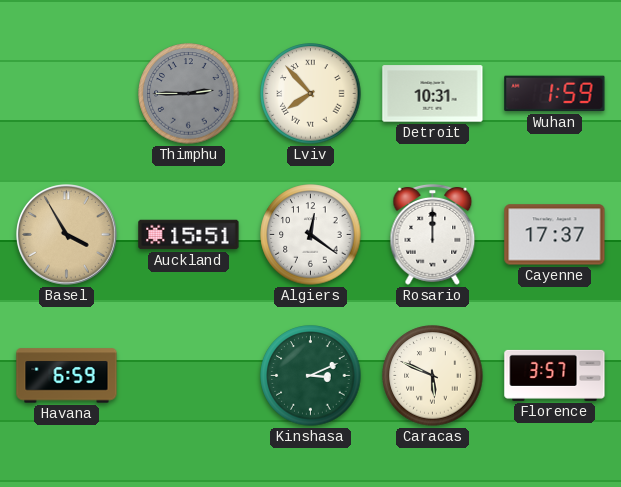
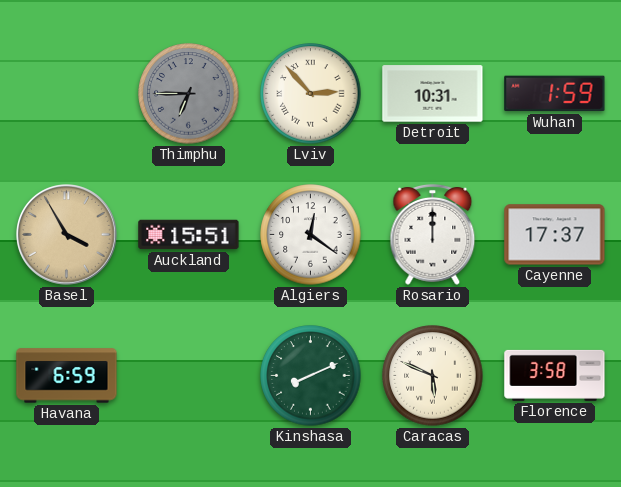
Thimphu: 2:45 -> 6:45
Lviv: 7:53 -> 2:53
Kinshasa: 3:11 -> 8:11
Florence: 3:57 -> 3:58
